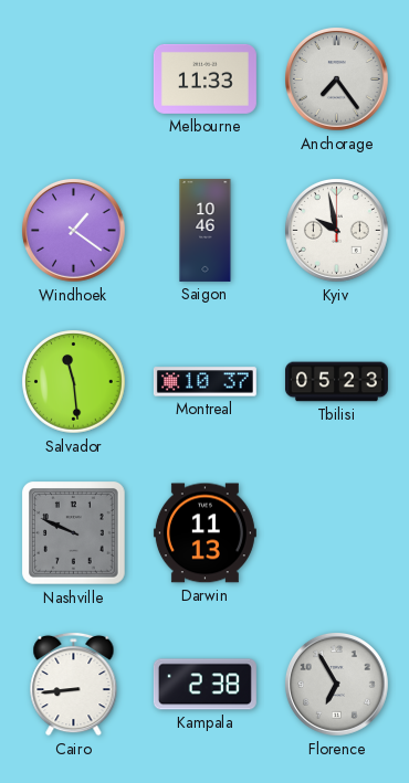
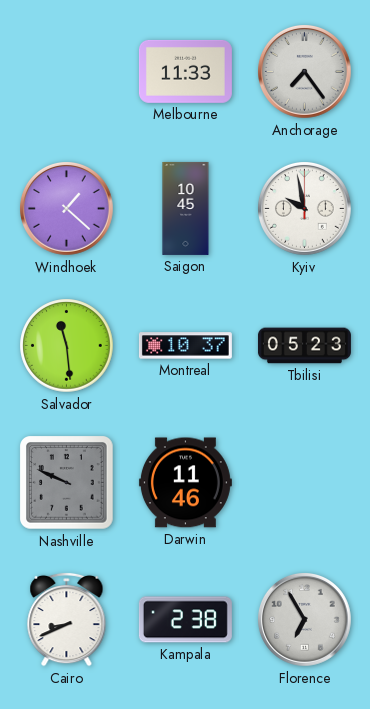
Windhoek: 1:21 -> 1:22
Saigon: 10:46 -> 10:45
Darwin: 11:13 -> 11:46
Cairo: 8:44 -> 8:41
